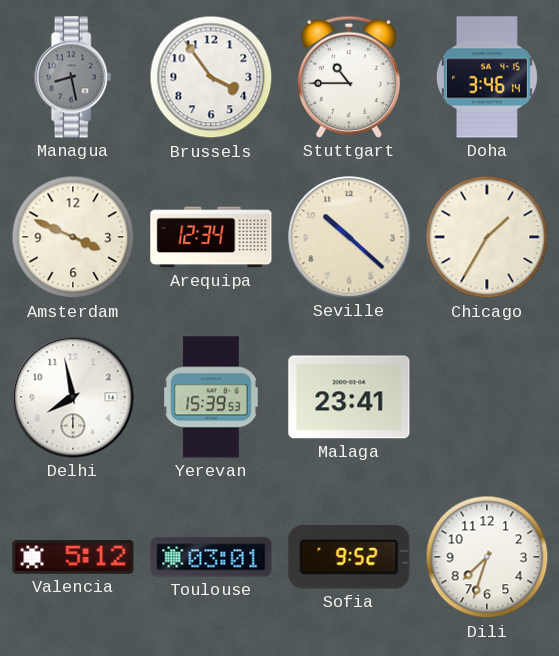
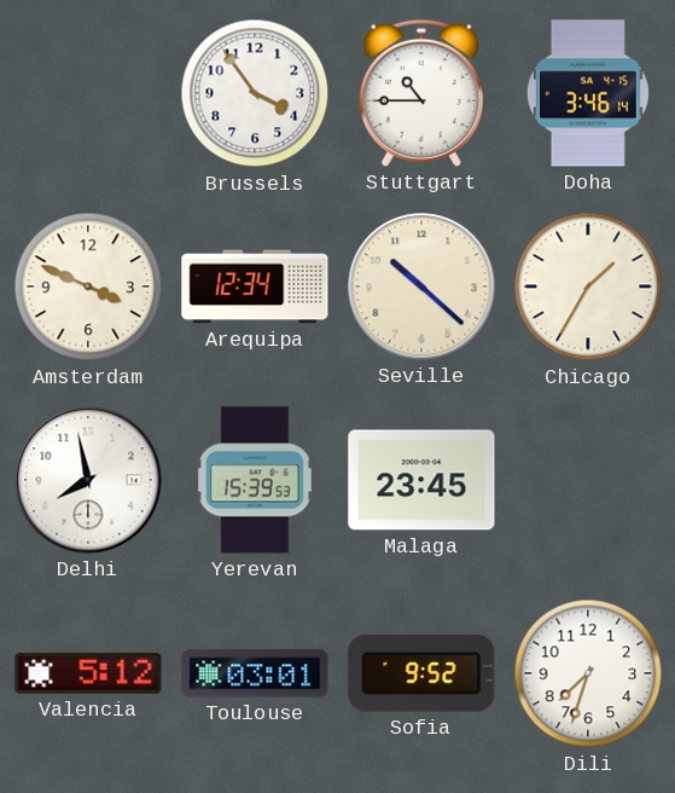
Managua: 8:28 -> none
Malaga: 23:41 -> 23:45
